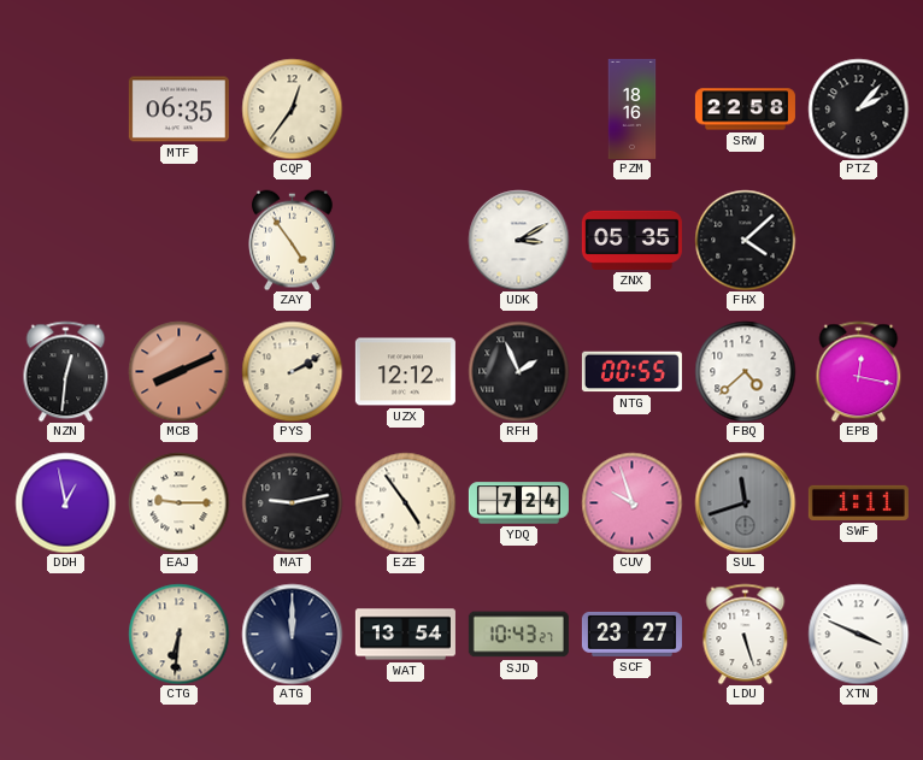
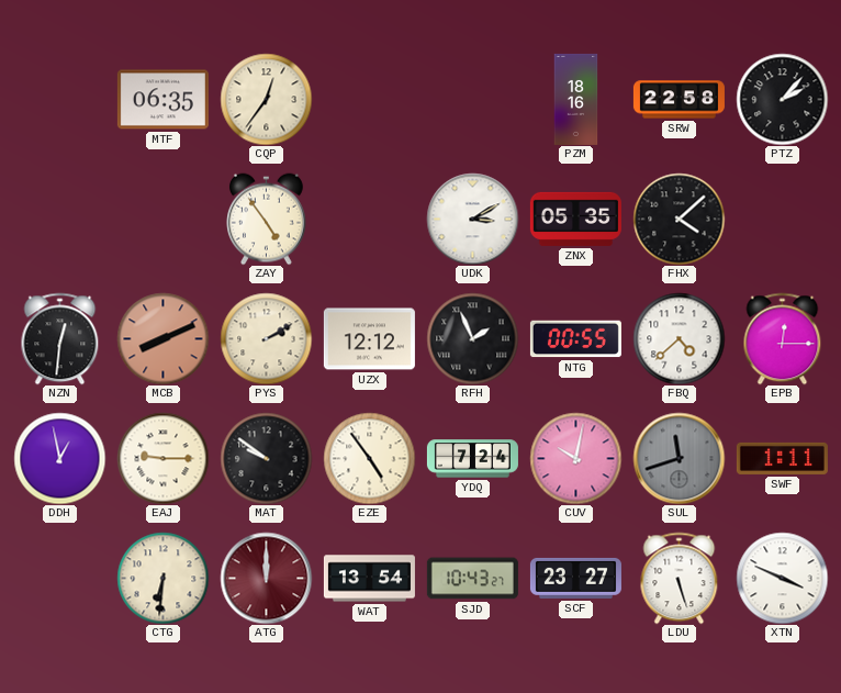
EPB: 12:17 -> 12:15
MAT: 9:13 -> 9:51
CUV: 9:57 -> 10:02
ATG dial: navy -> burgundy
